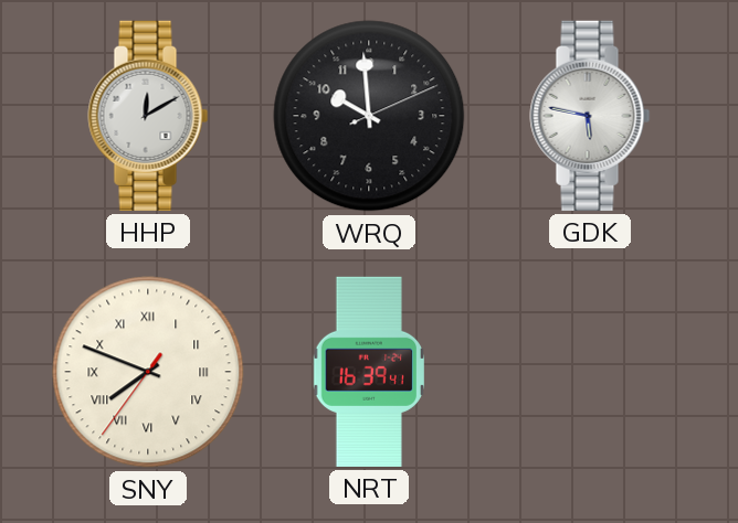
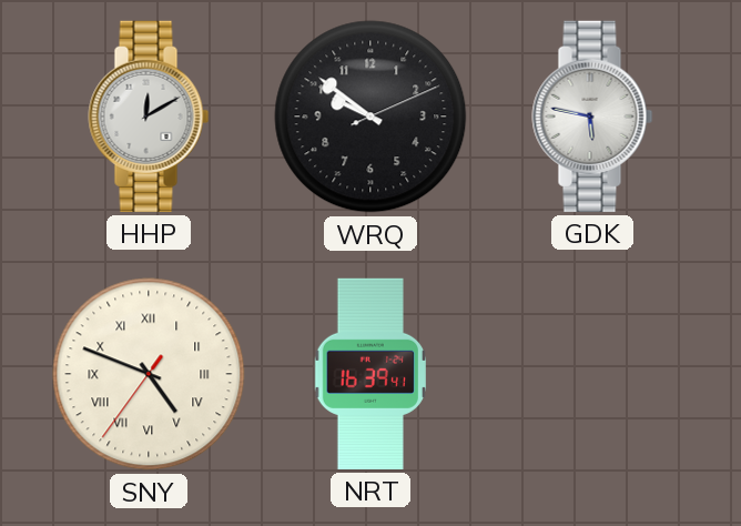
WRQ: 9:59 -> 9:51
SNY: 7:48 -> 4:48
